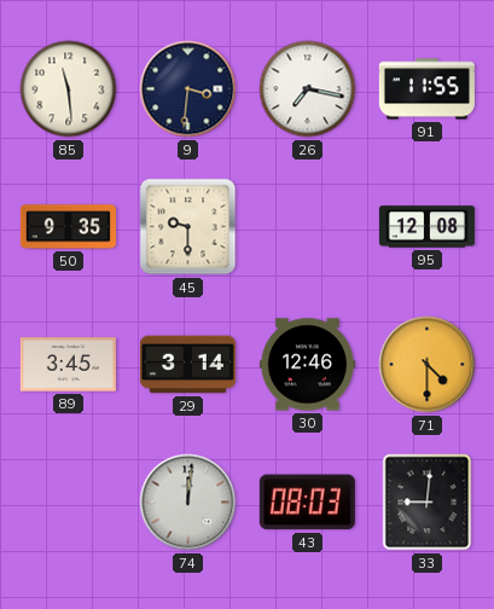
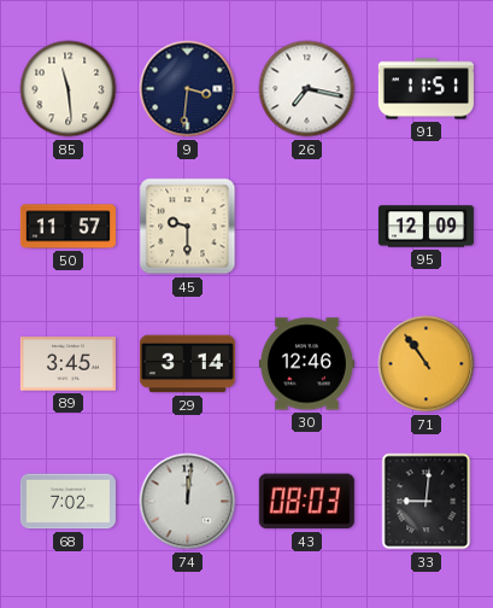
91: 11:55 -> 11:51
50: 9:35 -> 11:57
95: 12:08 -> 12:09
71: 4:30 -> 10:54
68: none -> 7:02
